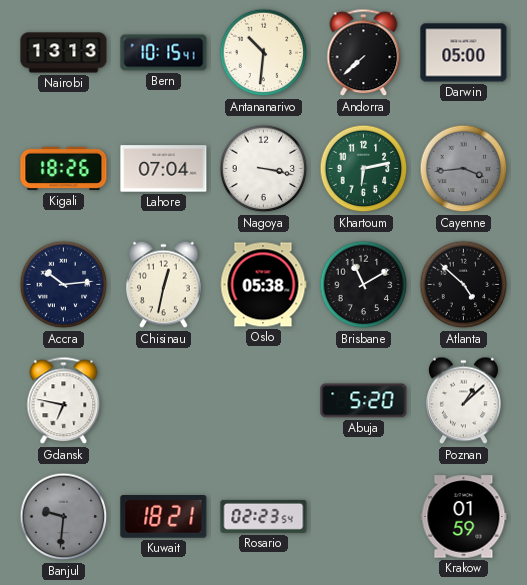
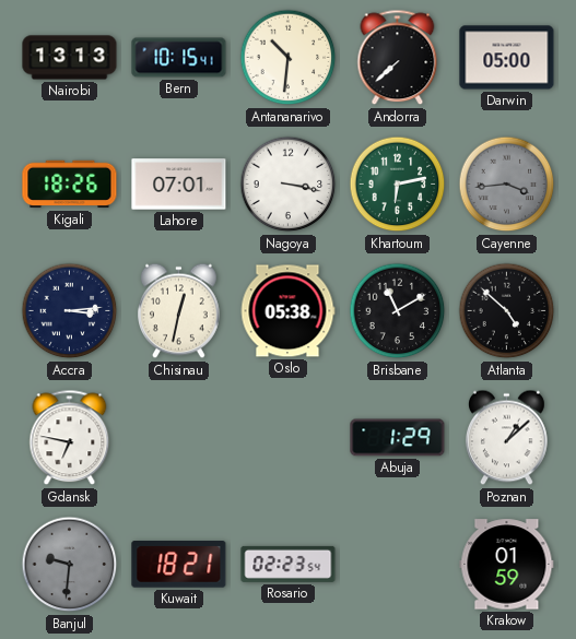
Lahore: 07:04 -> 07:01
Accra: 10:14 -> 3:14
Abuja: 5:20 -> 1:29
